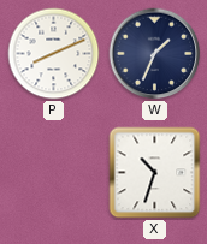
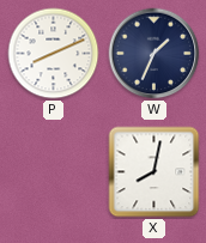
X: 10:33 -> 8:02
